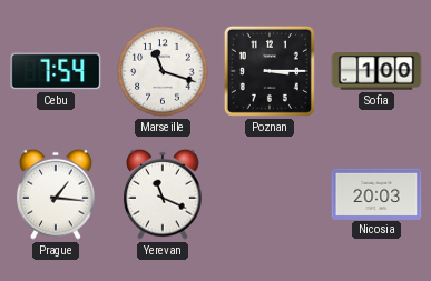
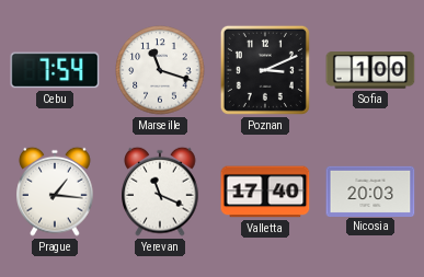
Poznan: 3:15 -> 3:11
Valletta: none -> 17:40
